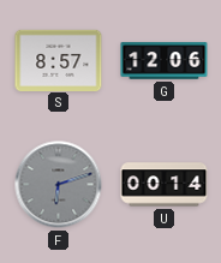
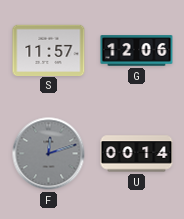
S: 8:57 -> 11:57
F: 6:12 -> 12:12
